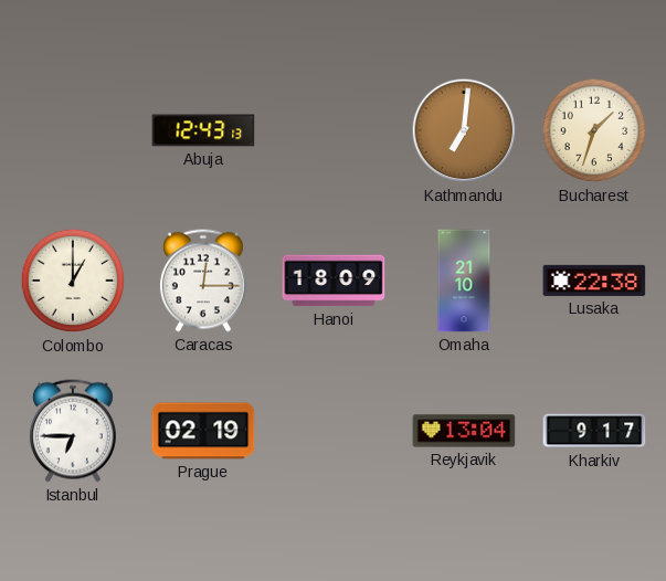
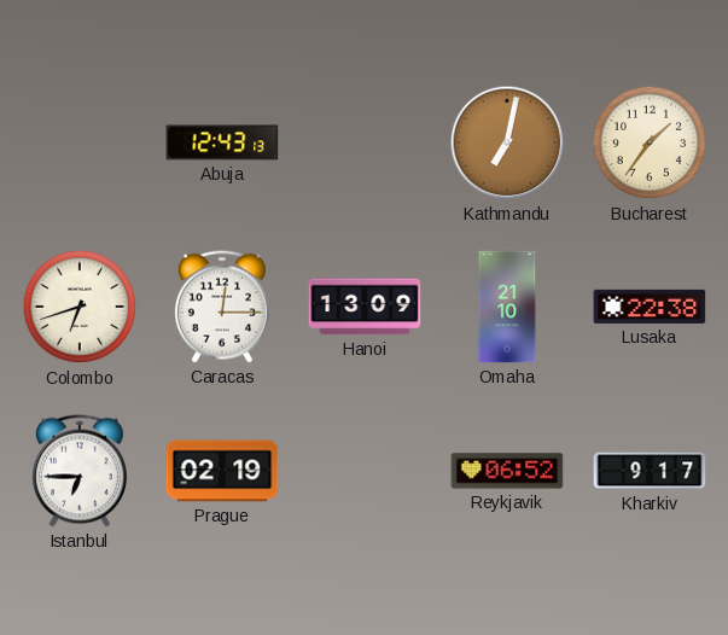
Kathmandu: 7:01 -> 7:02
Bucharest: 1:33 -> 1:36
Colombo: 1:00 -> 6:42
Hanoi: 18:09 -> 13:09
Reykjavik: 13:04 -> 06:52
